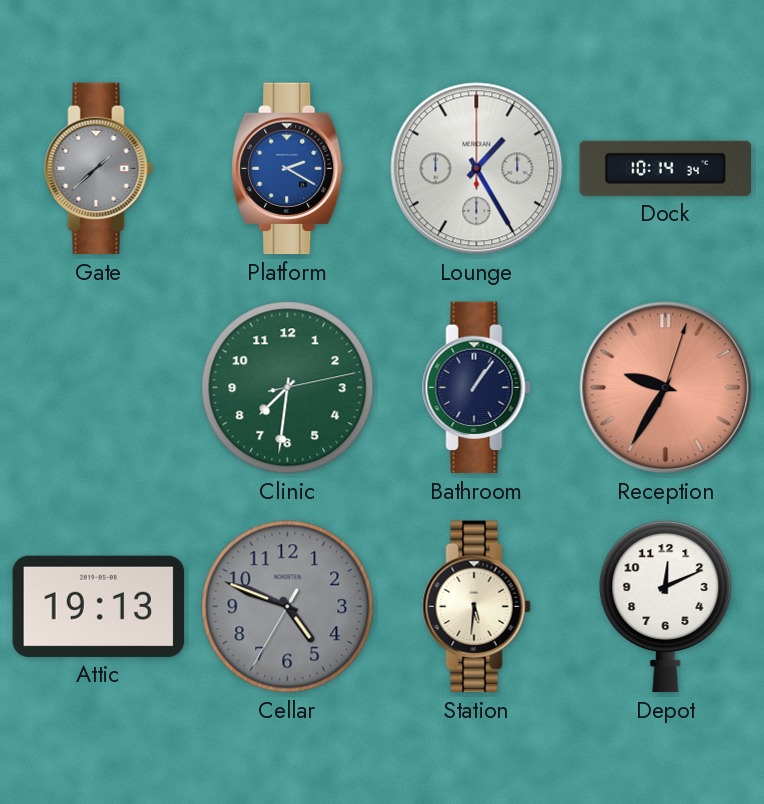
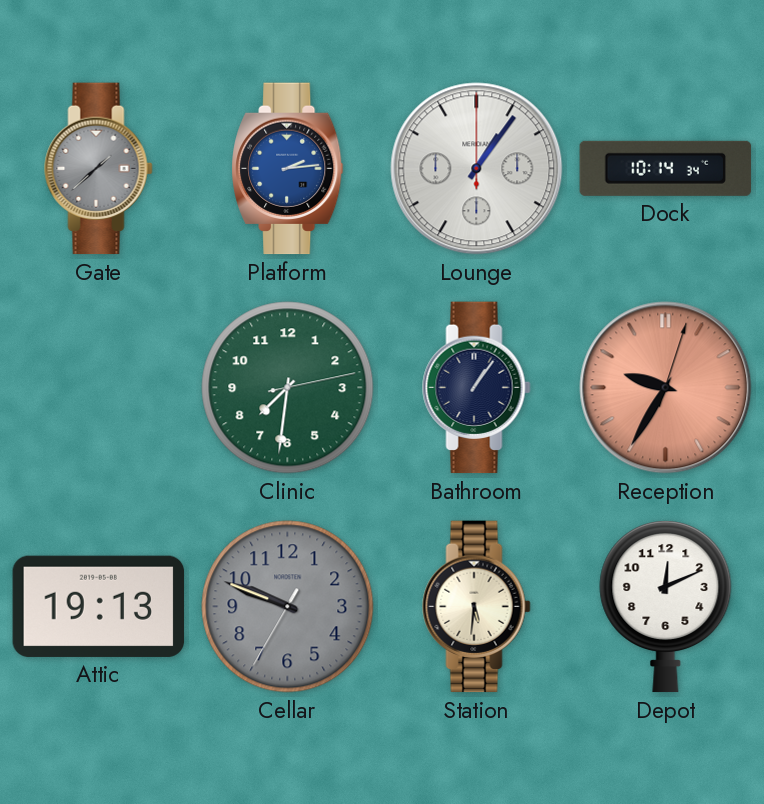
Platform: 2:20 -> 2:14
Lounge: 1:25 -> 1:06
Cellar: 4:48 -> 9:48
